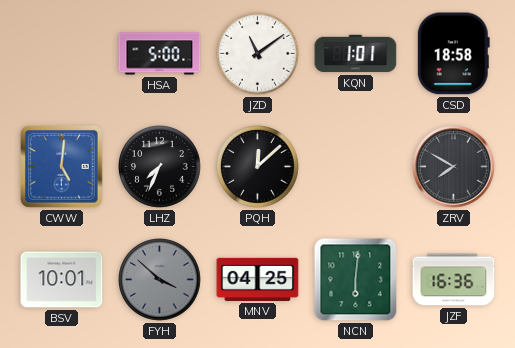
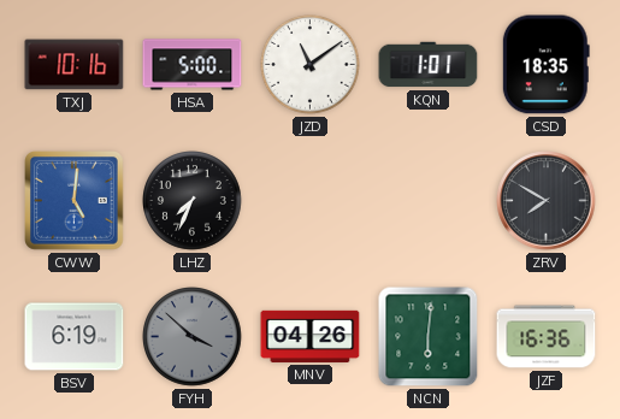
TXJ: none -> 10:16
CSD: 18:58 -> 18:35
PQH: 12:08 -> none
BSV: 10:01 -> 6:19
MNV: 04:25 -> 04:26
